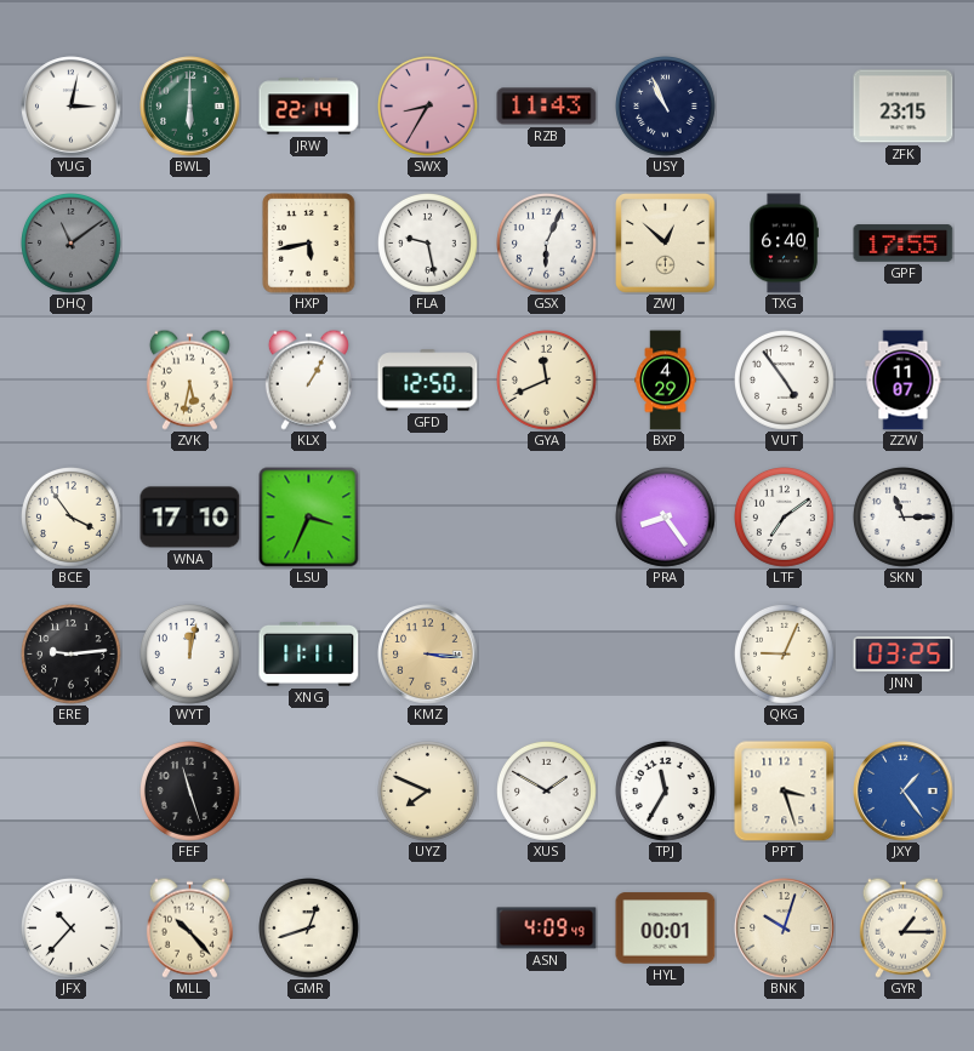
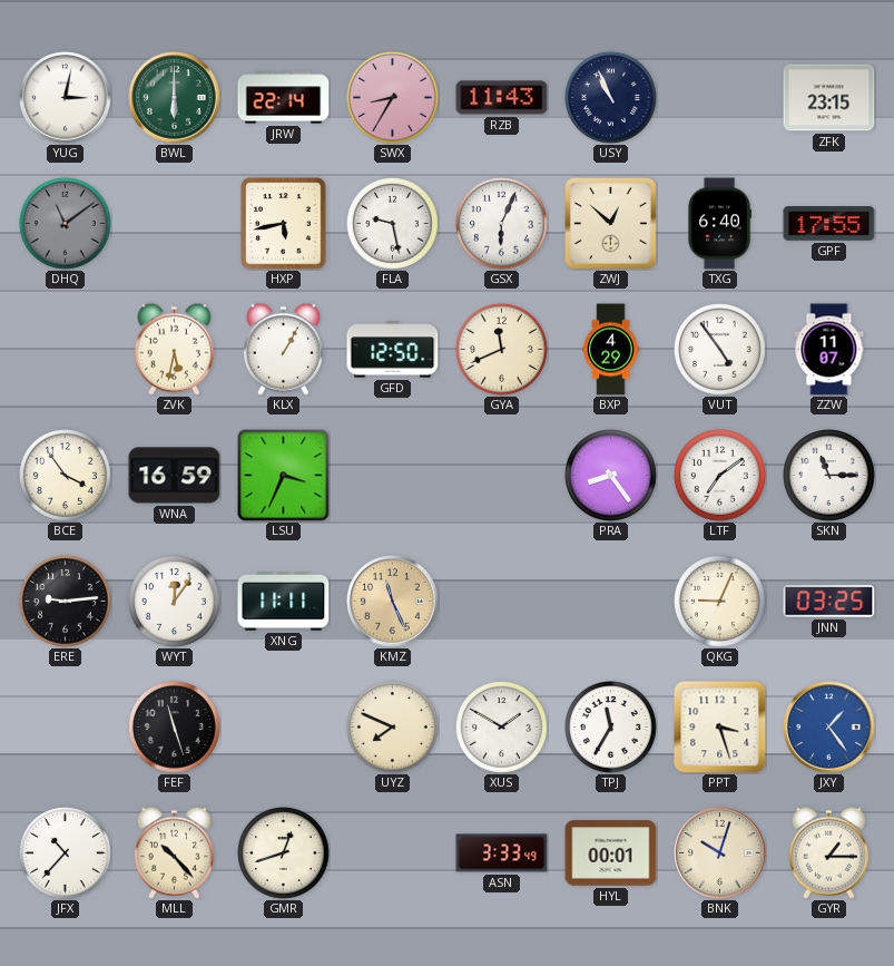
WNA: 17:10 -> 16:59
WYT: 12:02 -> 12:06
KMZ: 3:16 -> 11:26
ASN: 4:09 -> 3:33
